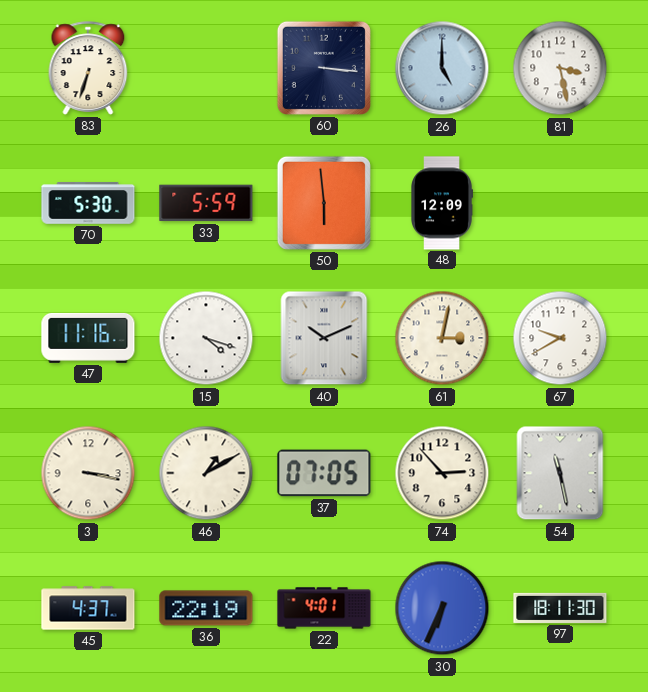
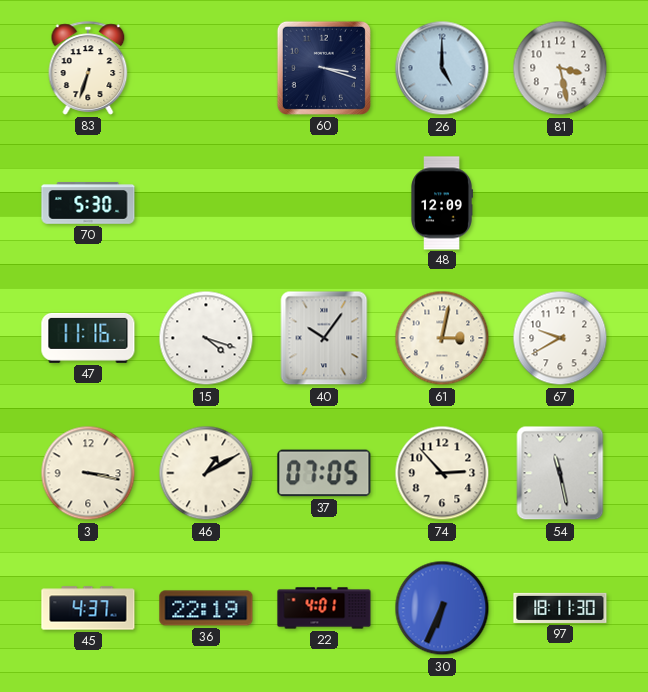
60: 3:16 -> 3:18
33: 5:59 -> none
50: 5:59 -> none
40: 10:11 -> 10:06
